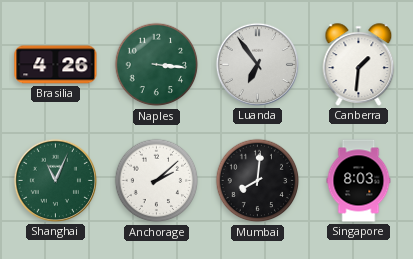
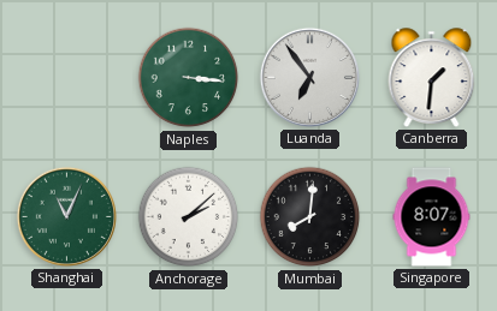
Brasilia: 4:26 -> none
Singapore: 8:03 -> 8:07
